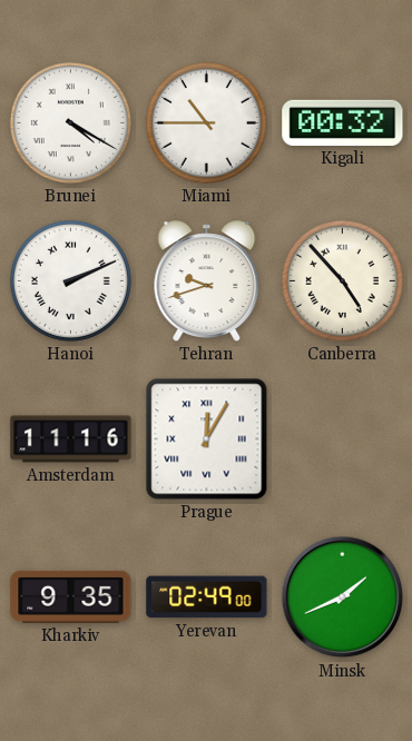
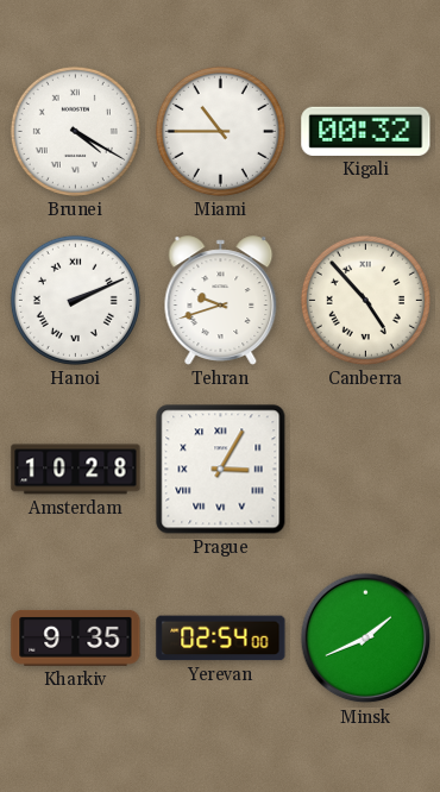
Amsterdam: 11:16 -> 10:28
Prague: 12:05 -> 3:05
Yerevan: 02:49 -> 02:54
